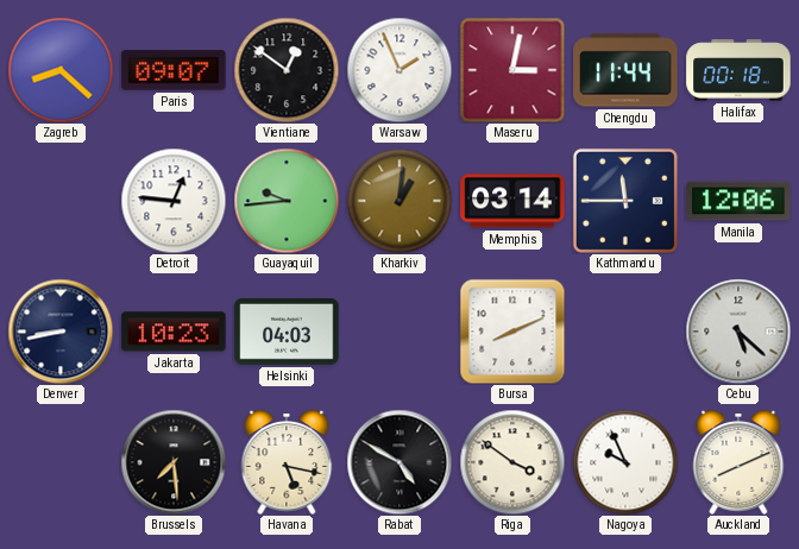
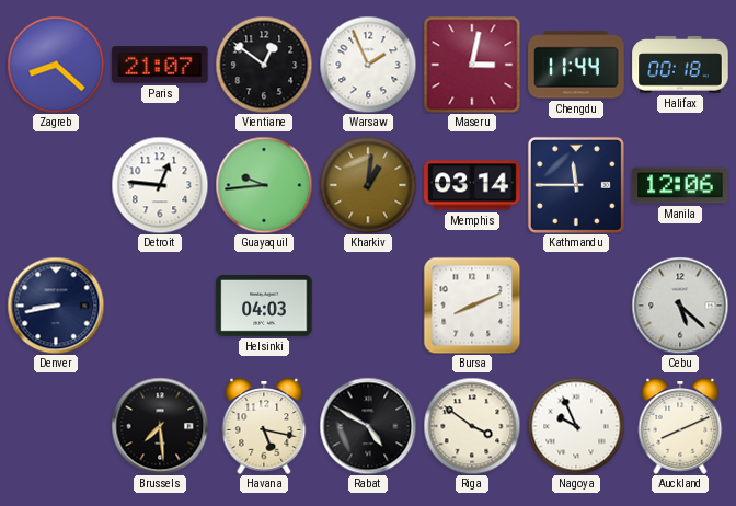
Paris: 09:07 -> 21:07
Jakarta: 10:23 -> none
